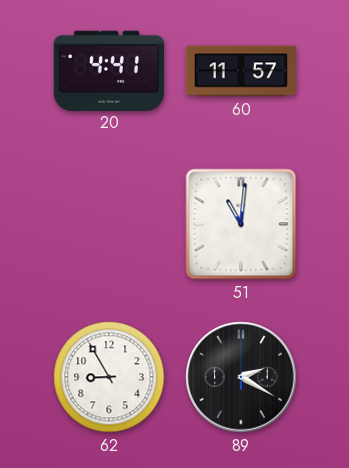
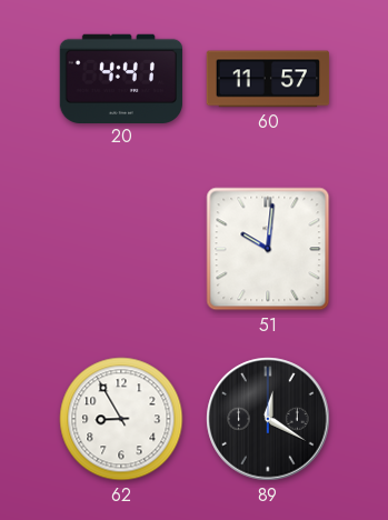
51: 11:01 -> 10:01
89: 2:20 -> 12:20
